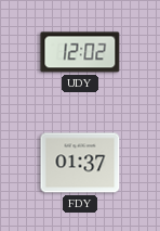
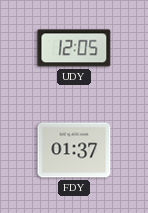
UDY: 12:02 -> 12:05
